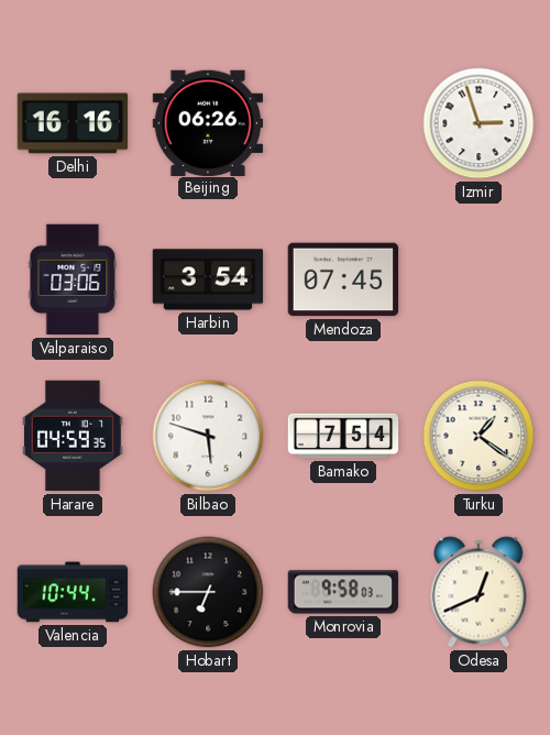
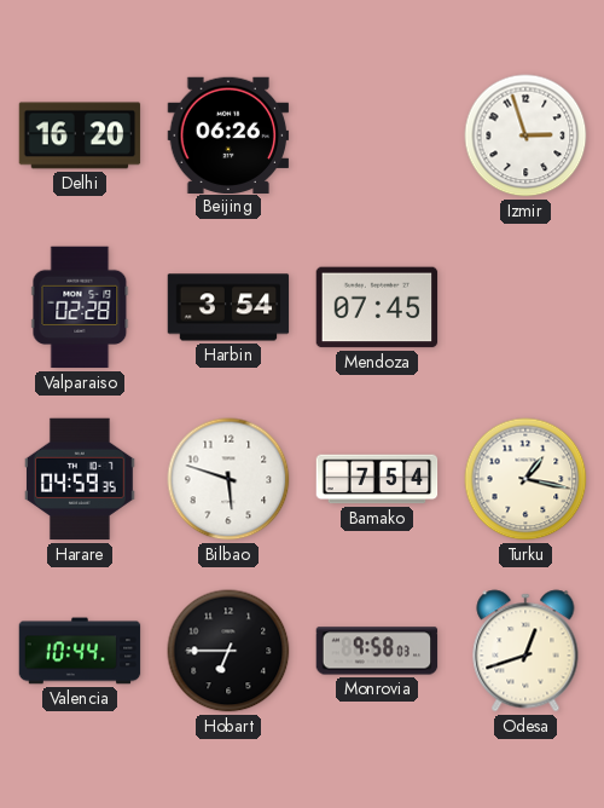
Delhi: 16:16 -> 16:20
Valparaiso: 03:06 -> 02:28
Turku: 1:21 -> 1:17
Odesa: 12:41 -> 12:42
